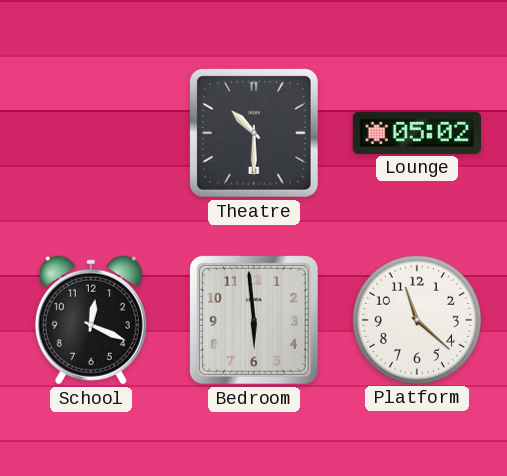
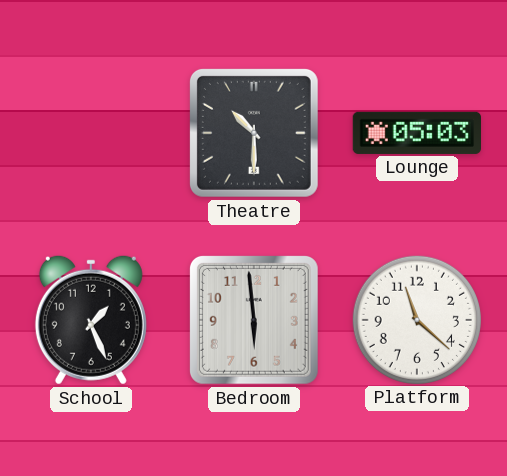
Lounge: 05:02 -> 05:03
School: 12:19 -> 1:26
